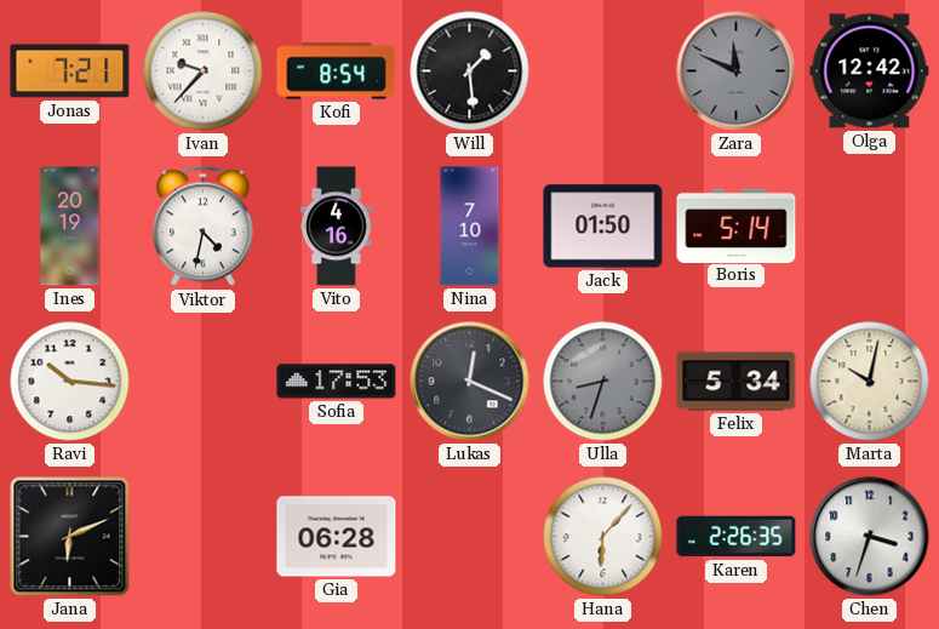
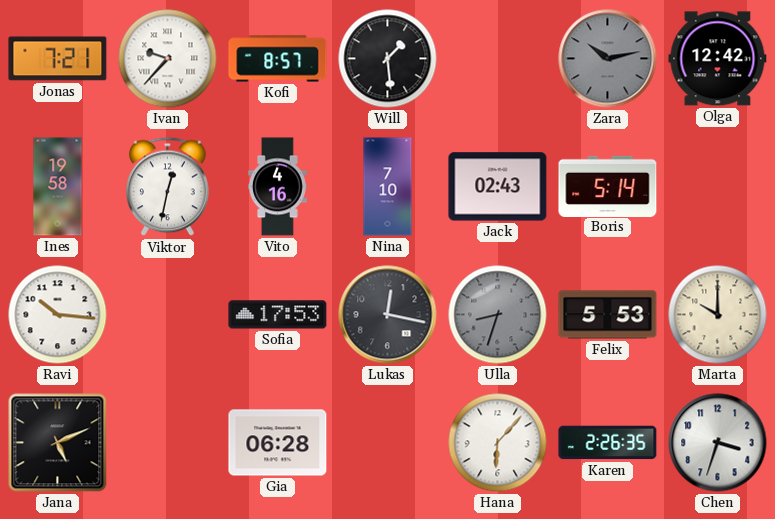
Kofi: 8:54 -> 8:57
Zara: 11:49 -> 10:13
Ines: 20:19 -> 19:58
Viktor: 4:32 -> 12:32
Jack: 01:50 -> 02:43
Lukas: 12:19 -> 12:17
Felix: 5:34 -> 5:53
Marta: 10:02 -> 10:00
Jana: 6:11 -> 5:11
